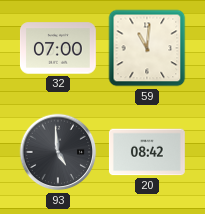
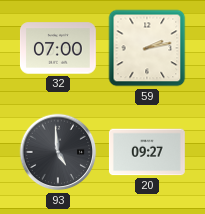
59: 11:01 -> 2:13
20: 08:42 -> 09:27
